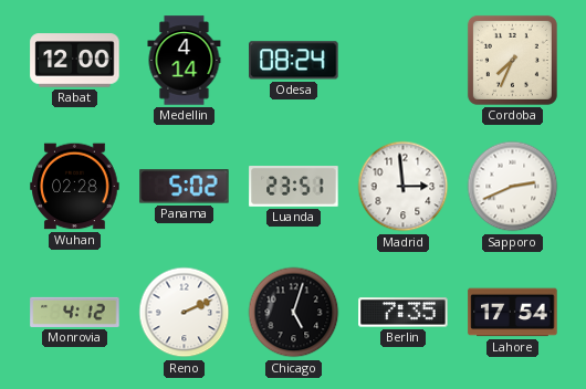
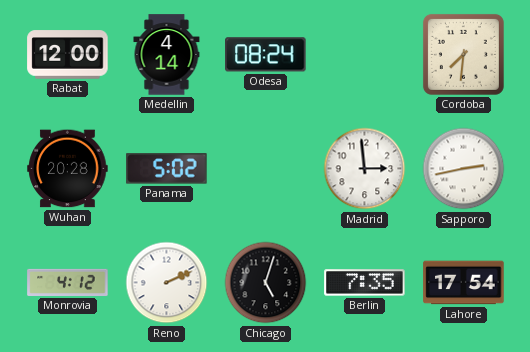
Cordoba: 7:34 -> 7:31
Wuhan: 02:28 -> 20:28
Luanda: 23:51 -> none
Sapporo: 2:41 -> 2:43
